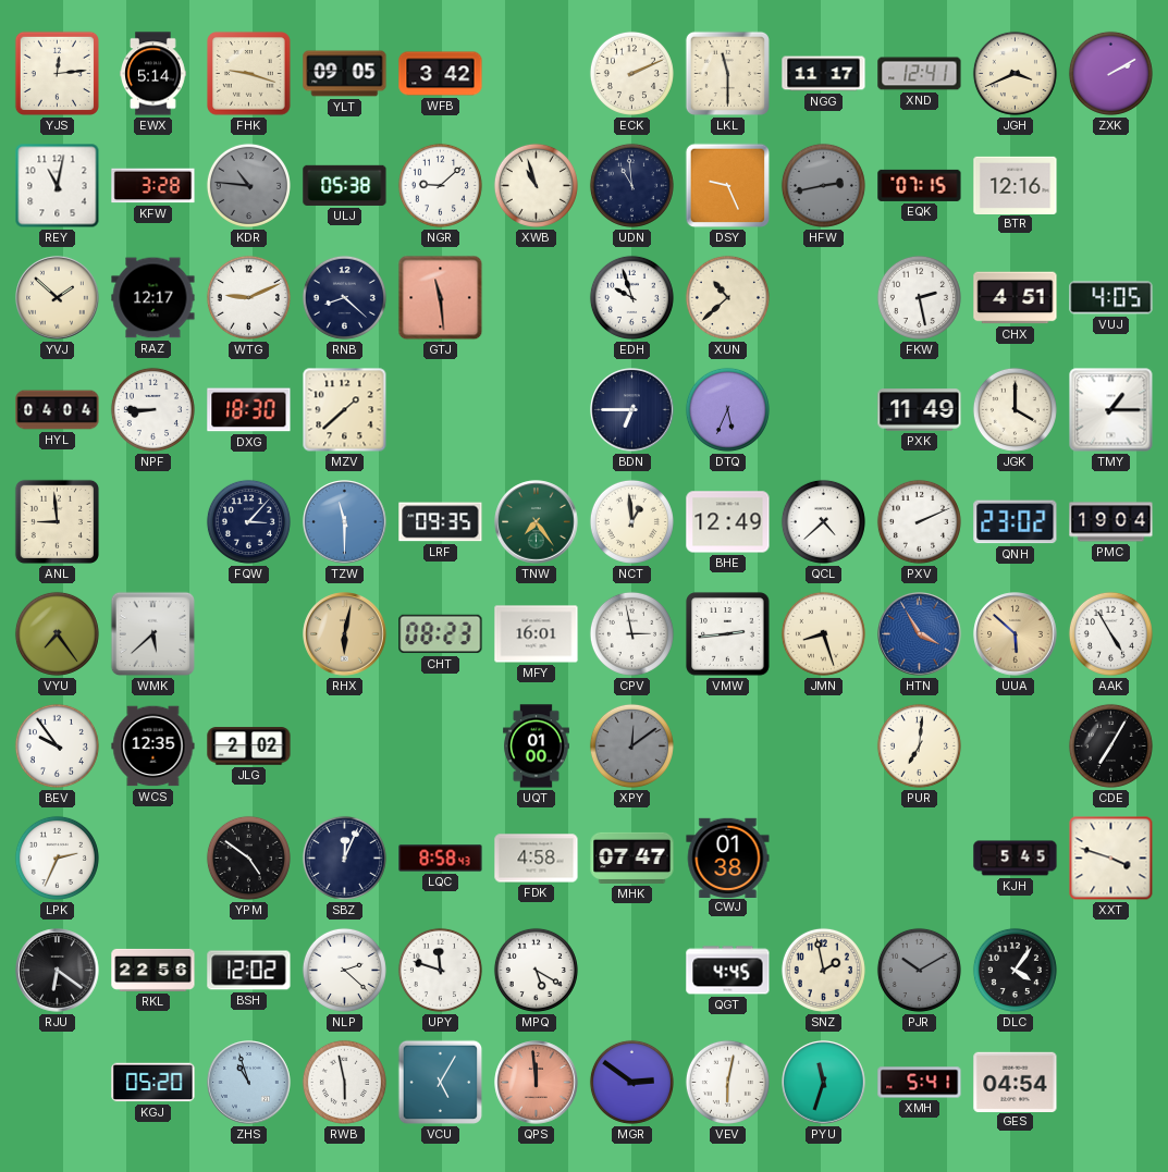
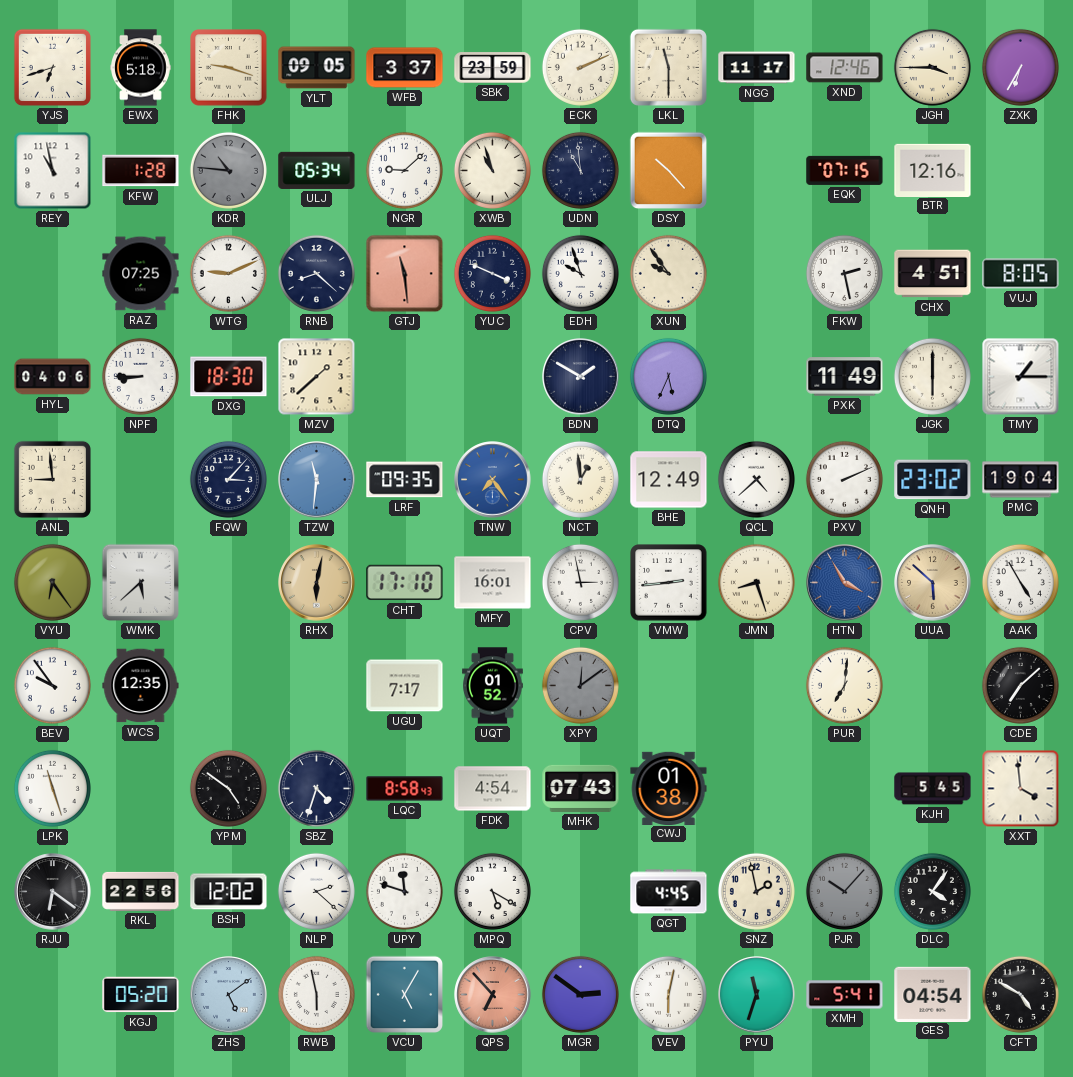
YJS: 12:14 -> 6:42
EWX: 5:14 -> 5:18
WFB: 3:42 -> 3:37
SBK: none -> 23:59
XND: 12:41 -> 12:46
JGH: 3:41 -> 3:45
ZXK: 2:10 -> 6:35
REY: 11:02 -> 10:58
KFW: 3:28 -> 1:28
ULJ: 05:38 -> 05:34
DSY: 9:26 -> 10:23
HFW: 2:43 -> none
YVJ: 1:52 -> none
RAZ: 12:17 -> 07:25
YUC: none -> 3:49
XUN: 10:38 -> 9:54
VUJ: 4:05 -> 8:05
HYL: 04:04 -> 04:06
BDN: 6:45 -> 1:50
JGK: 4:00 -> 6:00
TZW: 11:30 -> 11:31
TNW dial: green -> blue
VYU: 7:24 -> 6:24
CHT: 08:23 -> 17:10
JLG: 2:02 -> none
UGU: none -> 7:17
UQT: 01:00 -> 01:52
CDE: 7:05 -> 7:08
LPK: 2:34 -> 11:27
SBZ: 12:04 -> 4:33
FDK: 4:58 -> 4:54
MHK: 07:47 -> 07:43
XXT: 3:48 -> 3:59
PJR: 10:10 -> 10:07
ZHS: 10:57 -> 5:09
QPS: 11:59 -> 6:53
CFT: none -> 4:50
